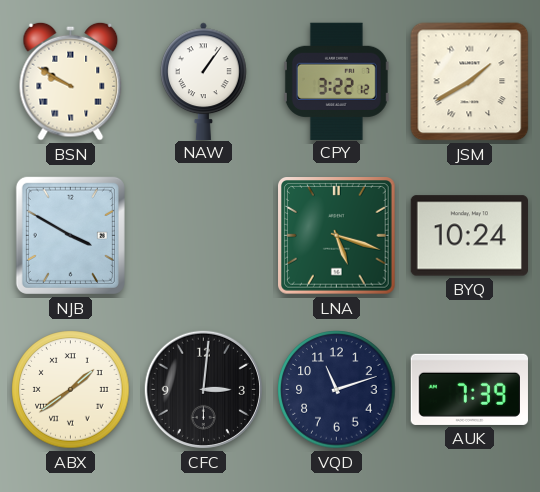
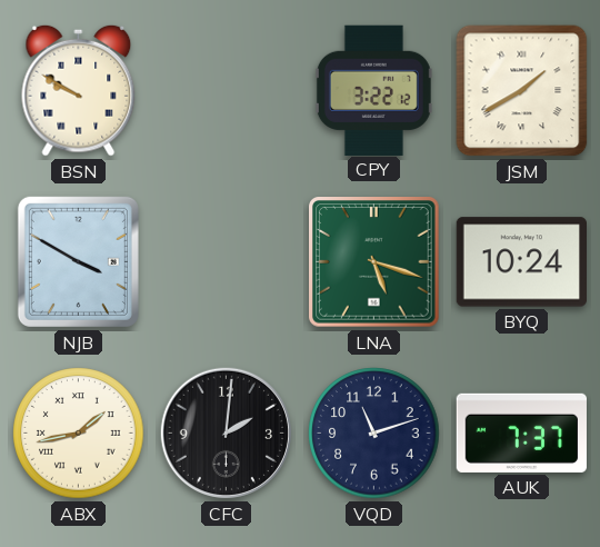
NAW: 1:06 -> none
ABX: 1:39 -> 1:43
CFC: 3:01 -> 2:01
AUK: 7:39 -> 7:37
